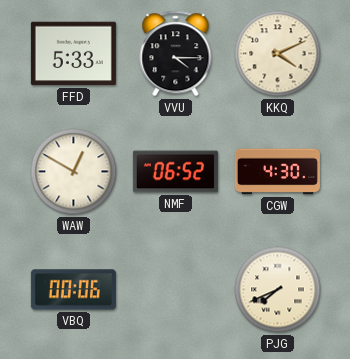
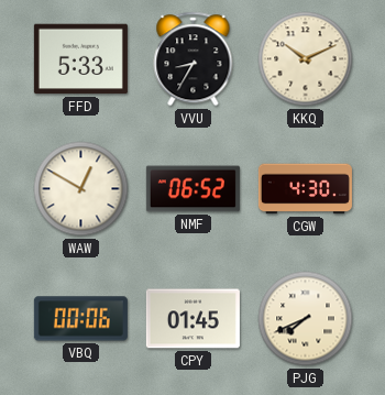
VVU: 4:15 -> 8:35
KKQ: 4:11 -> 10:11
CPY: none -> 01:45
